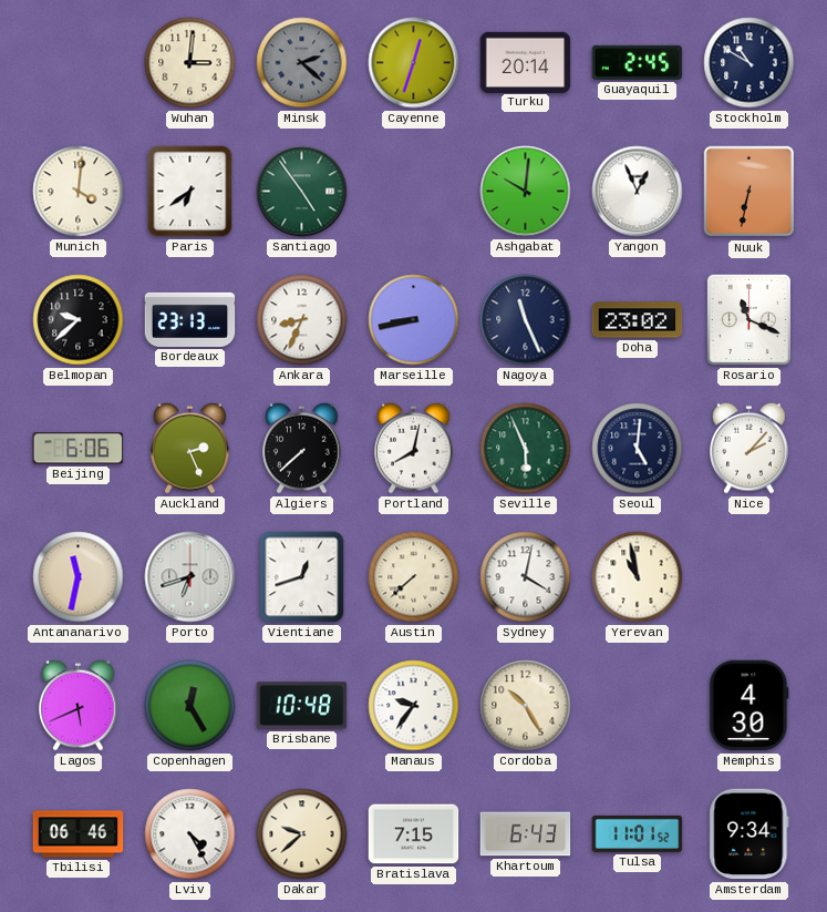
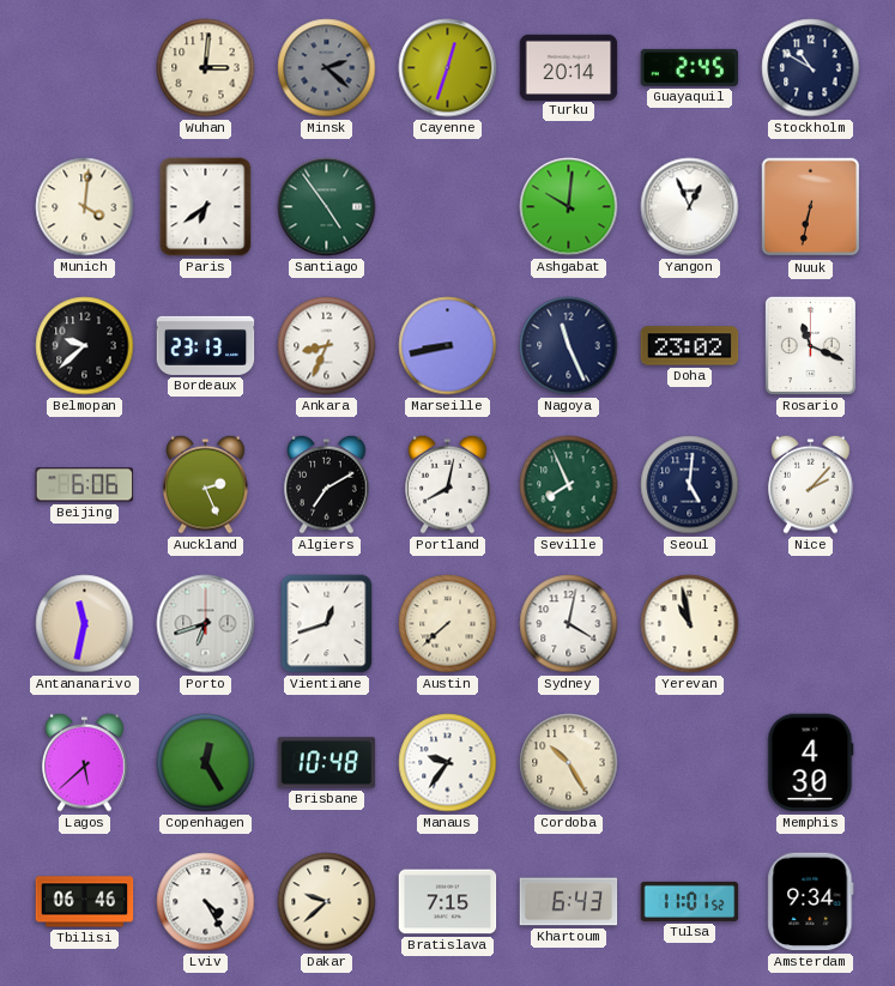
Algiers: 7:38 -> 7:10
Seville: 5:56 -> 7:56
Lagos: 5:41 -> 5:38
